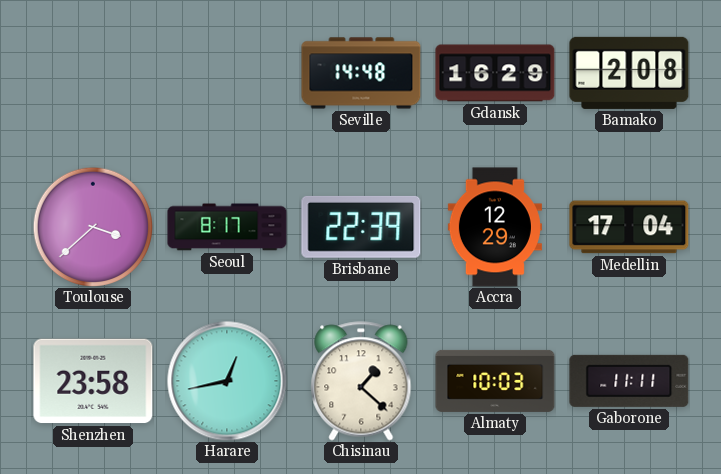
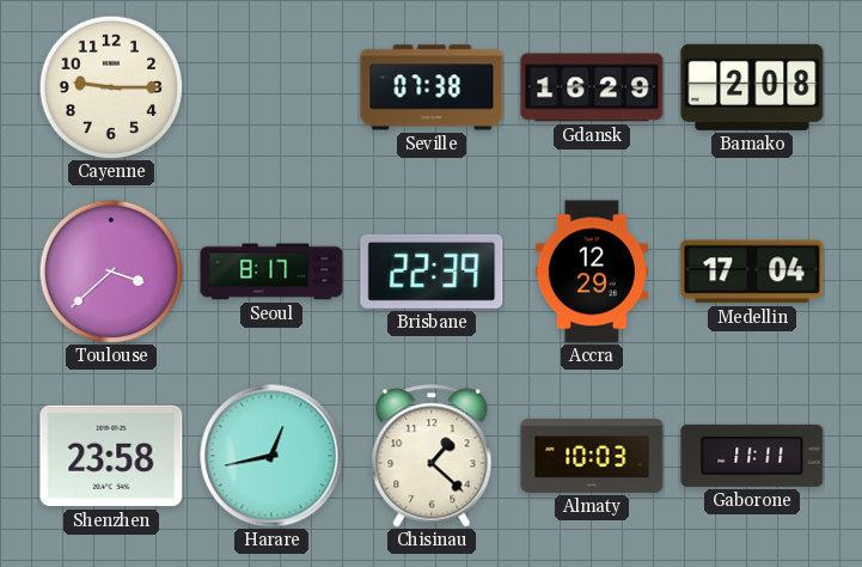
Cayenne: none -> 9:15
Seville: 14:48 -> 07:38
